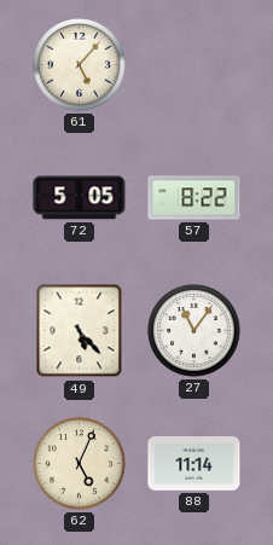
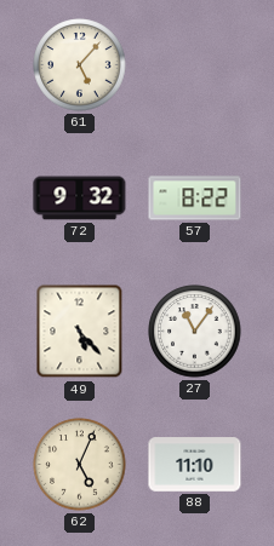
72: 5:05 -> 9:32
88: 11:14 -> 11:10
